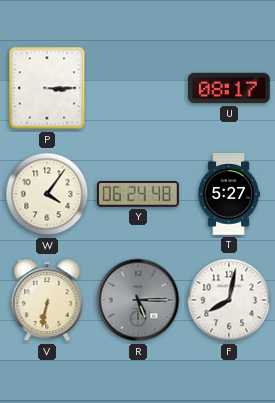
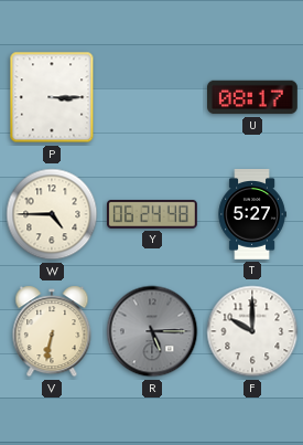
W: 4:06 -> 4:45
F: 8:02 -> 10:00
